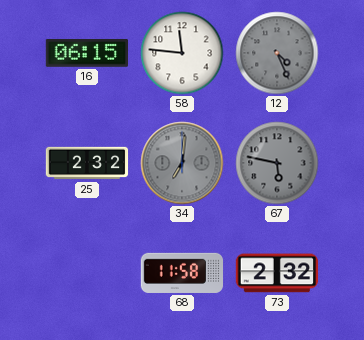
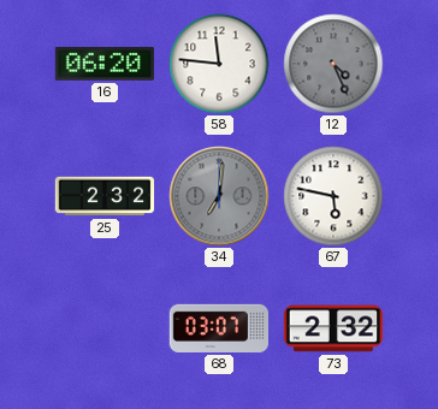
16: 06:15 -> 06:20
67 dial: grey -> white
68: 11:58 -> 03:07
